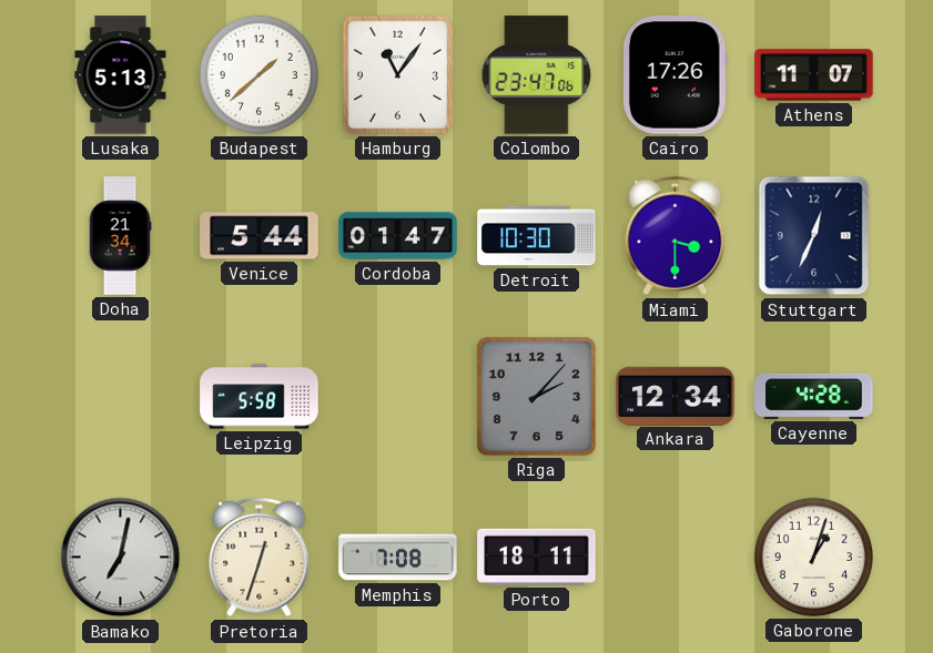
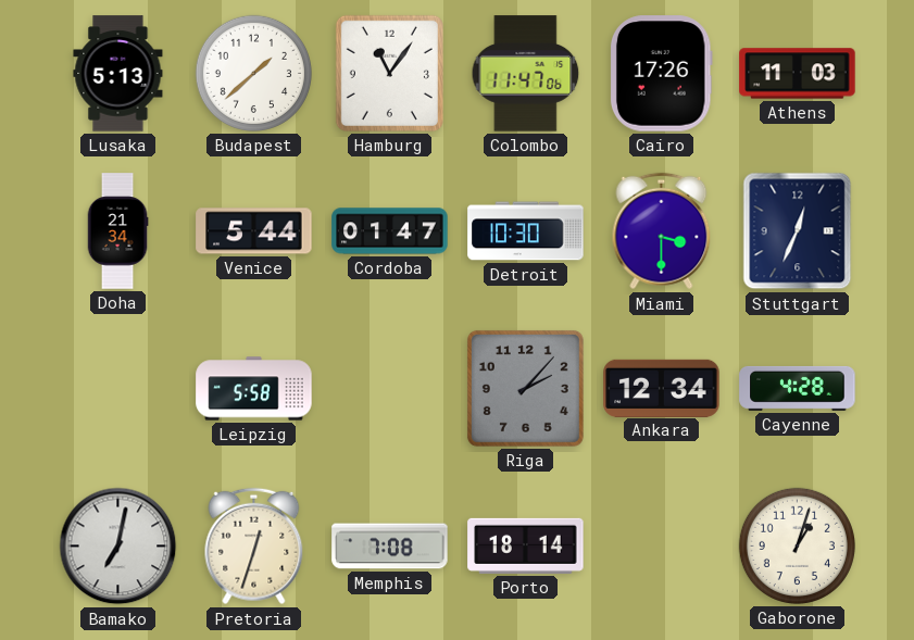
Colombo: 23:47 -> 11:47
Athens: 11:07 -> 11:03
Porto: 18:11 -> 18:14
